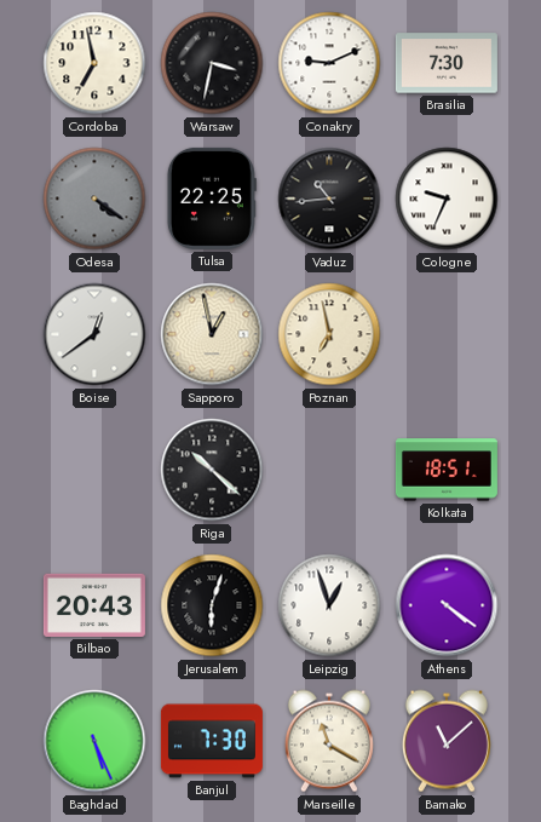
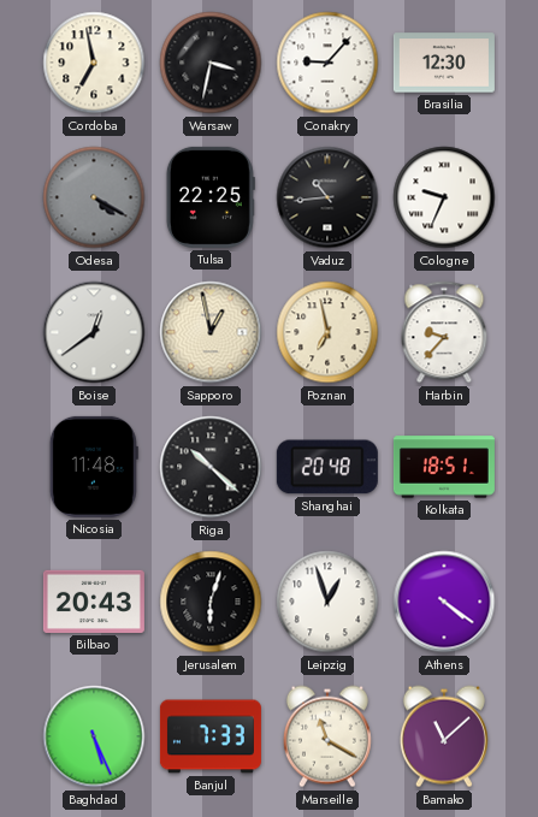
Conakry: 9:11 -> 9:07
Brasilia: 7:30 -> 12:30
Odesa: 4:21 -> 4:20
Harbin: none -> 9:37
Nicosia: none -> 11:48
Shanghai: none -> 20:48
Banjul: 7:30 -> 7:33
